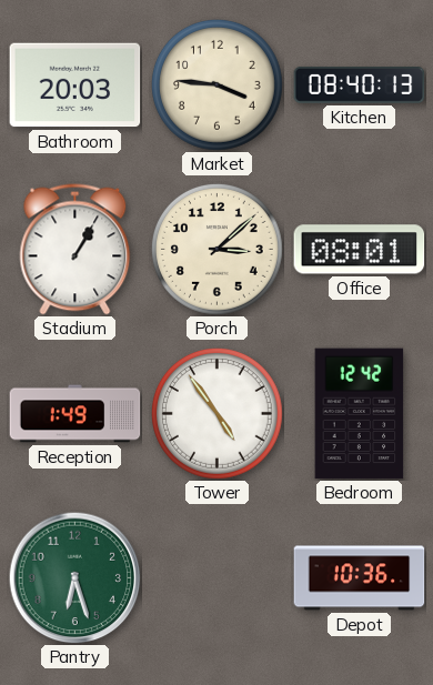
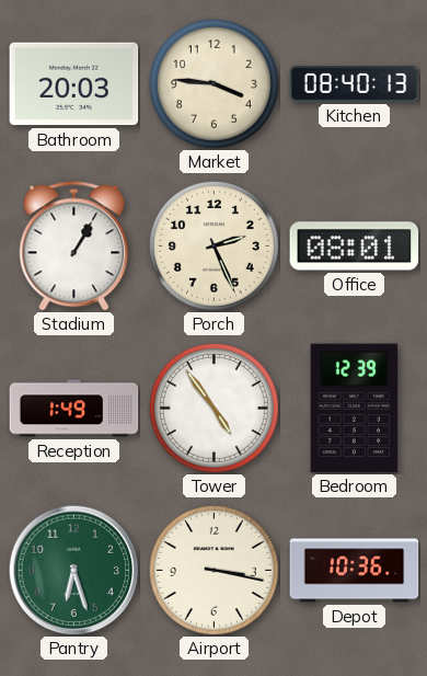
Porch: 3:08 -> 2:26
Bedroom: 12:42 -> 12:39
Airport: none -> 3:17
